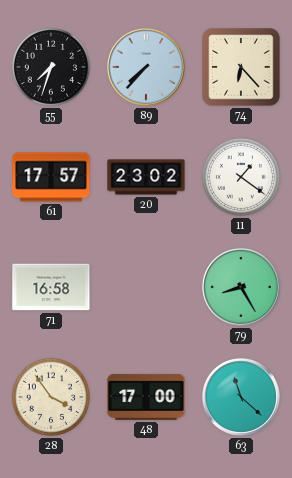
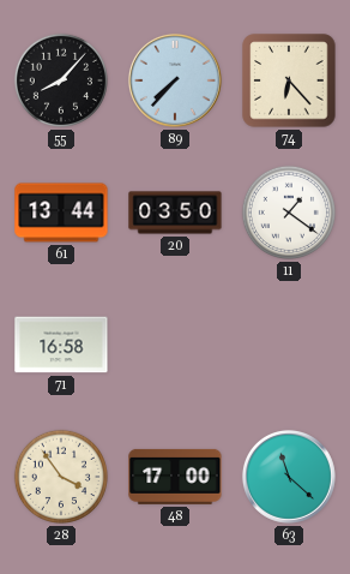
55: 7:33 -> 8:07
61: 17:57 -> 13:44
20: 23:02 -> 03:50
79: 8:25 -> none
